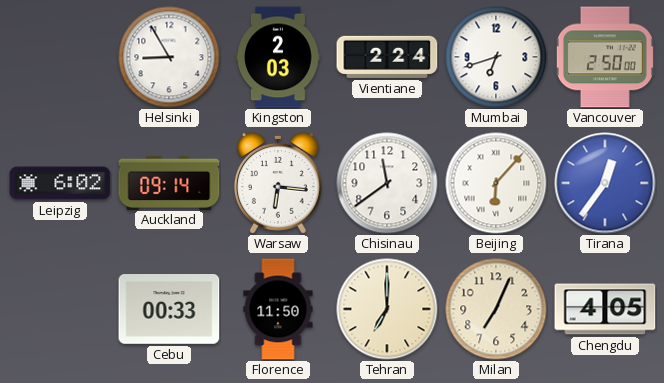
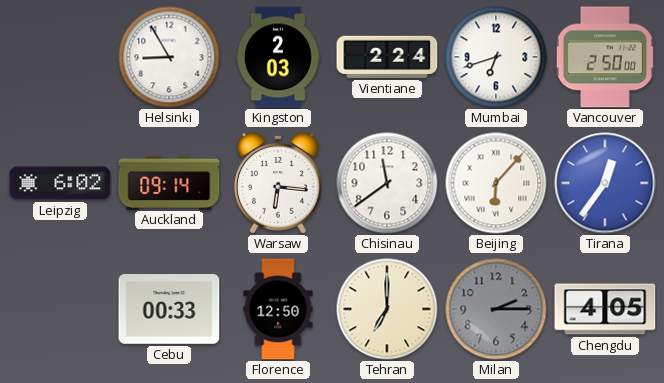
Florence: 11:50 -> 12:50
Milan: 7:04 -> 2:15
Milan dial: cream -> grey
